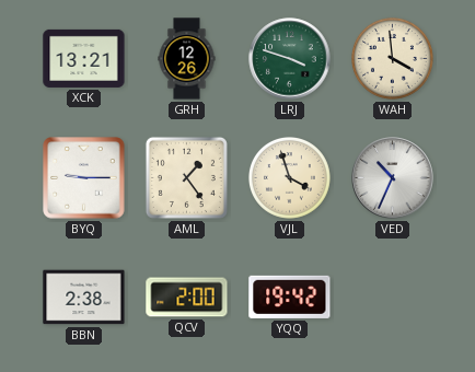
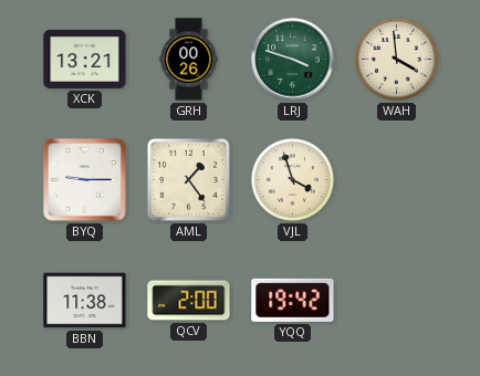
GRH: 12:26 -> 00:26
VED: 10:34 -> none
BBN: 2:38 -> 11:38
